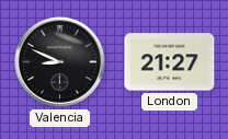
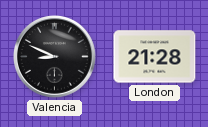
London: 21:27 -> 21:28
